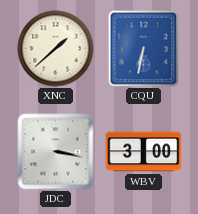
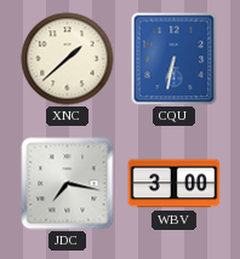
JDC: 3:17 -> 7:17
